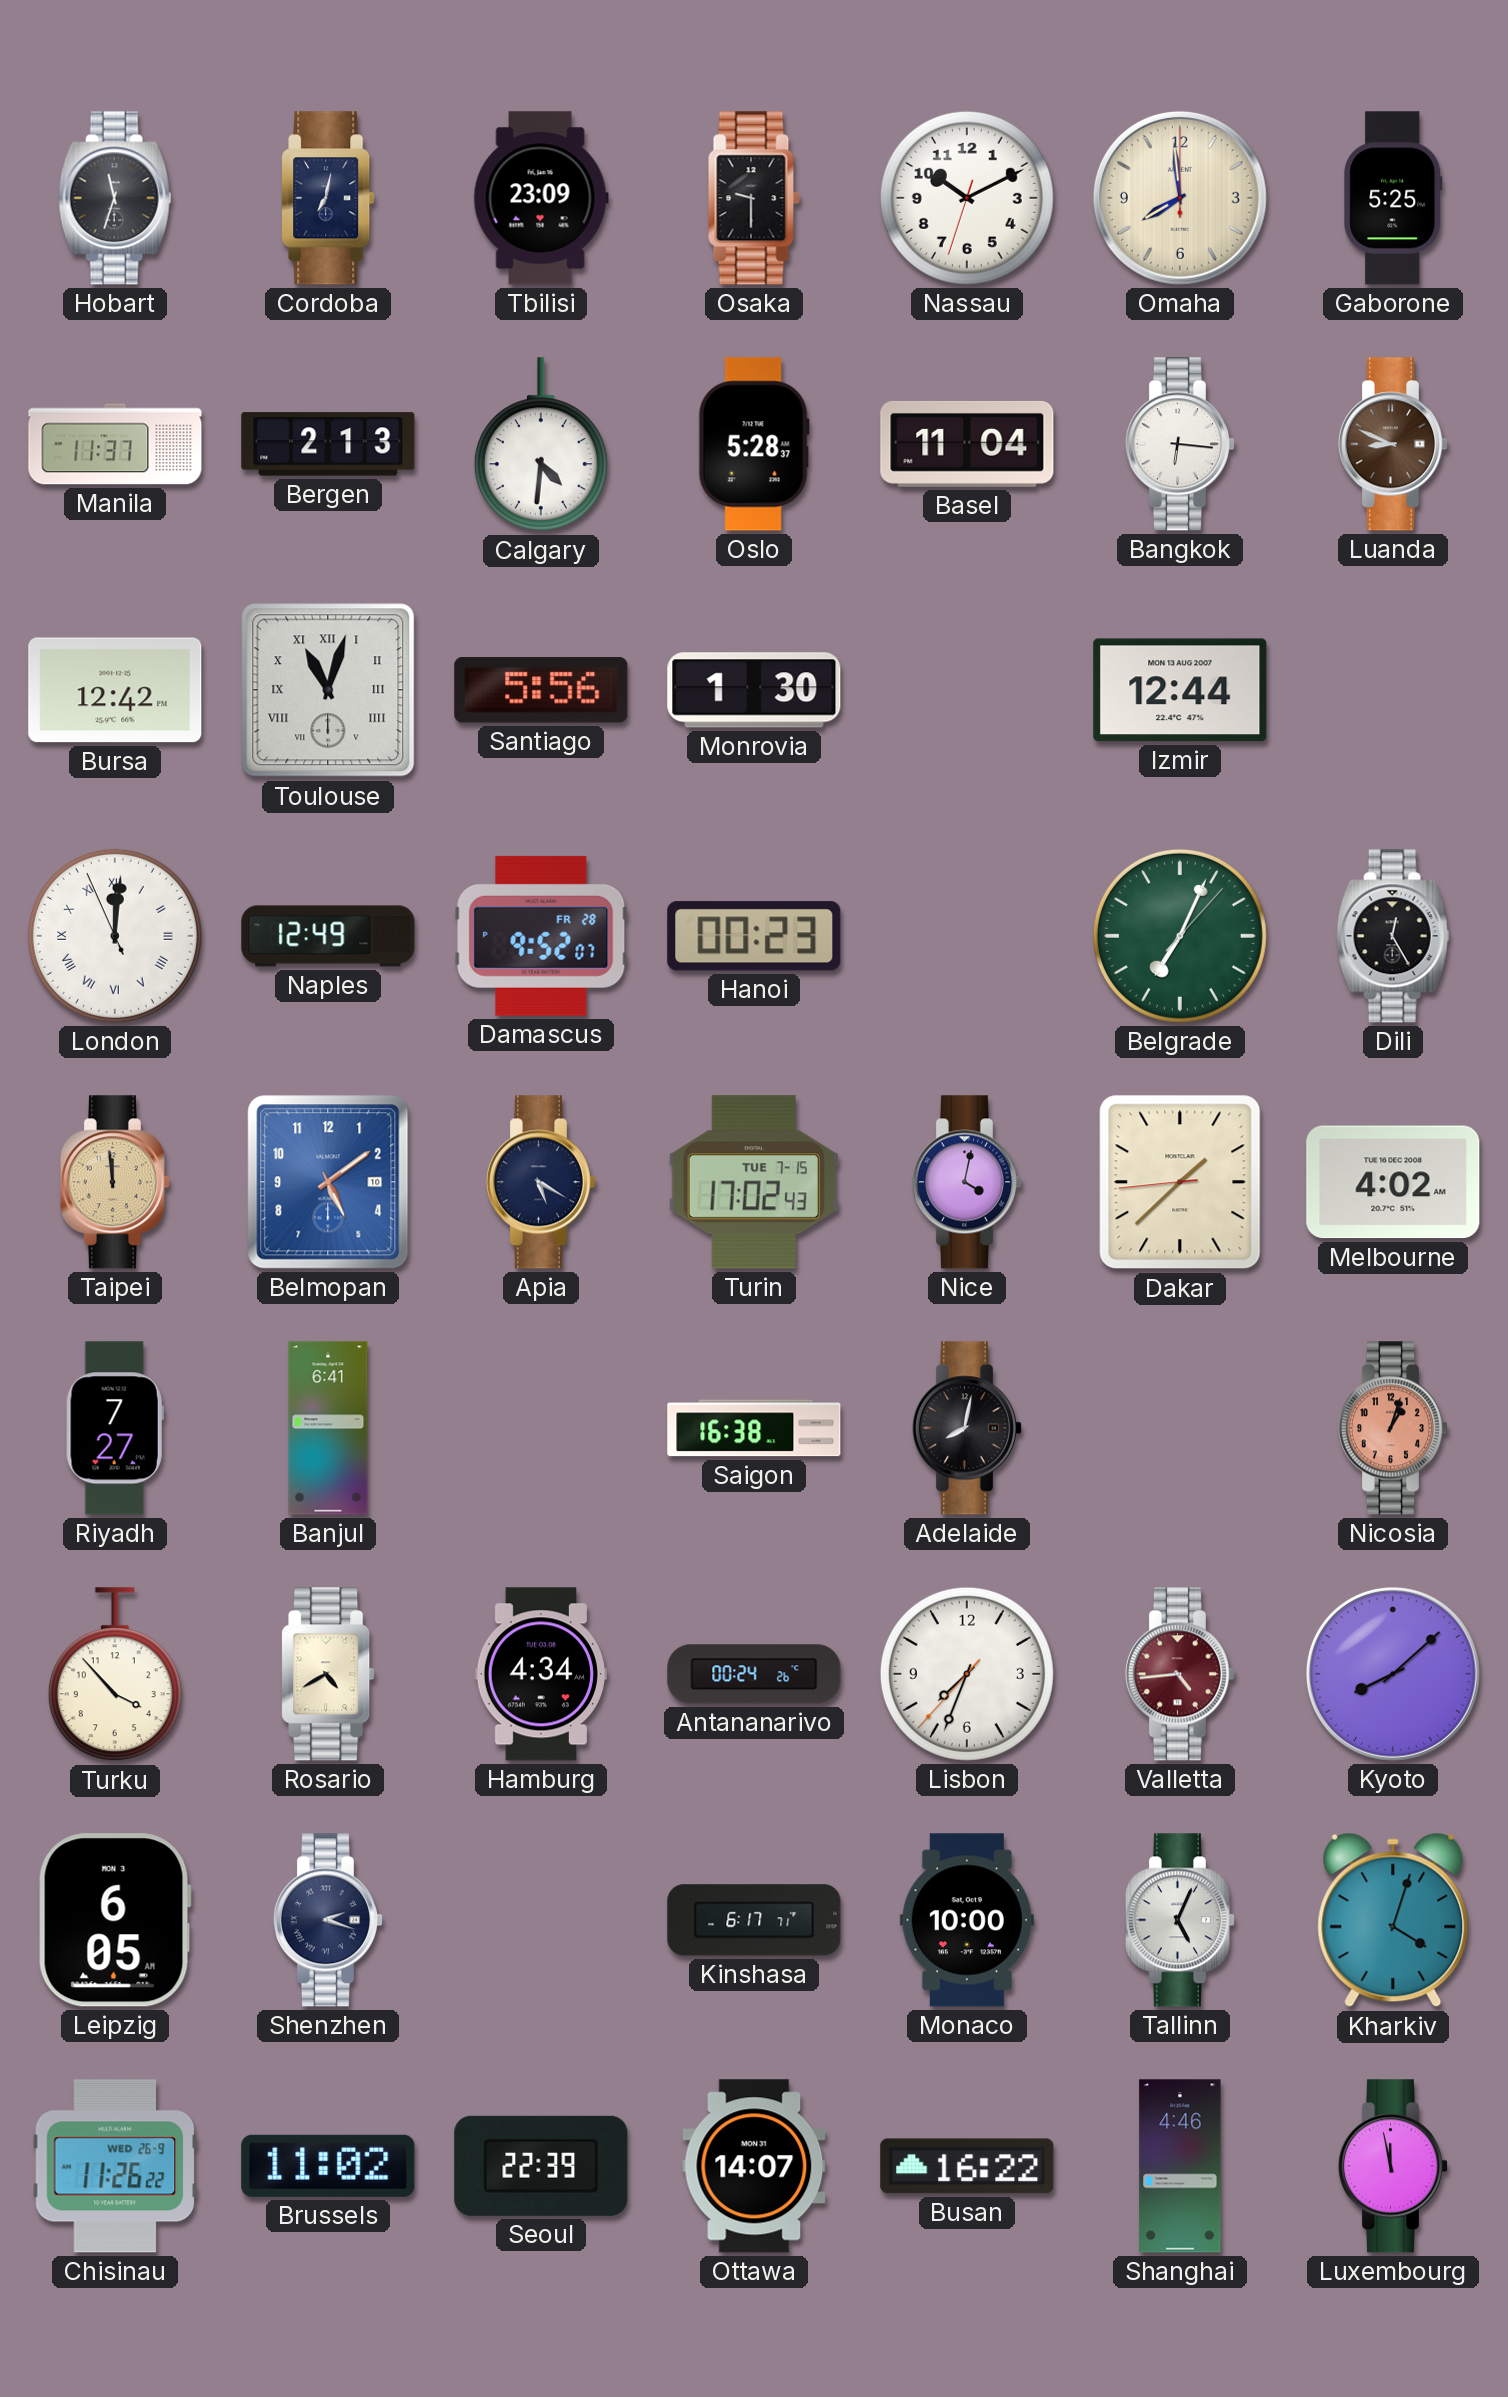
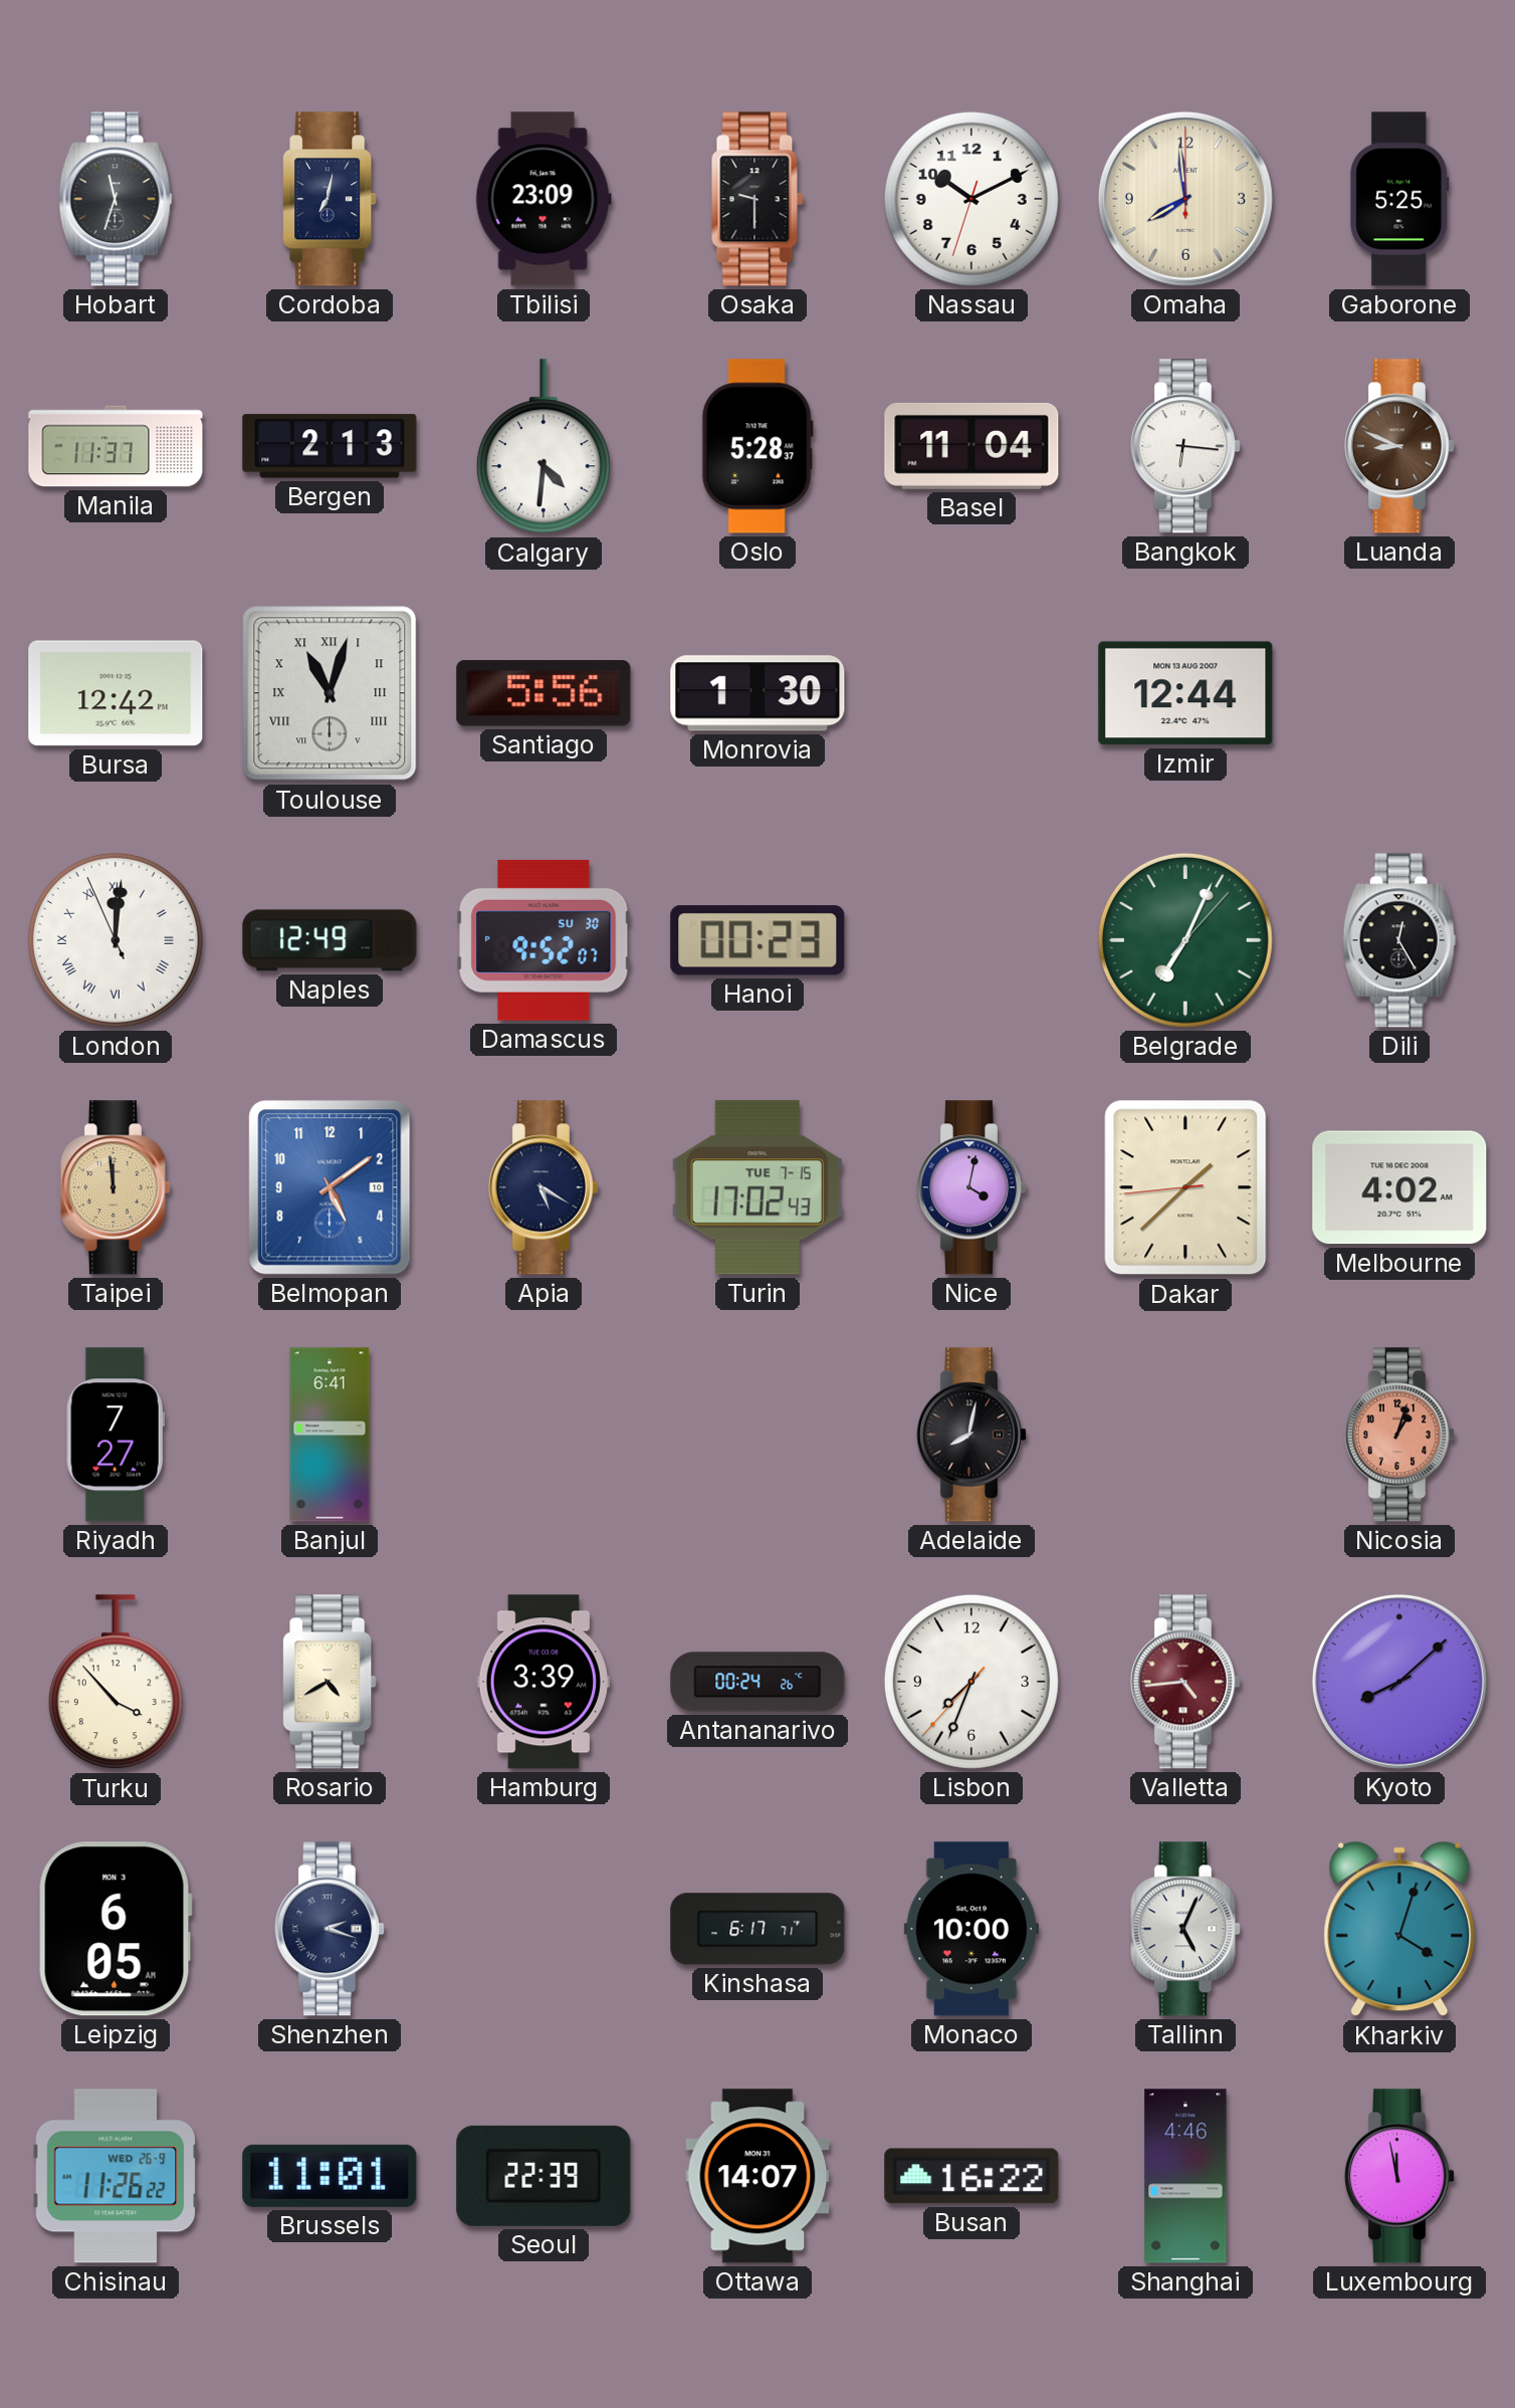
Damascus date: FR 28 -> SU 30
Saigon: 16:38 -> none
Hamburg: 4:34 -> 3:39
Brussels: 11:02 -> 11:01
